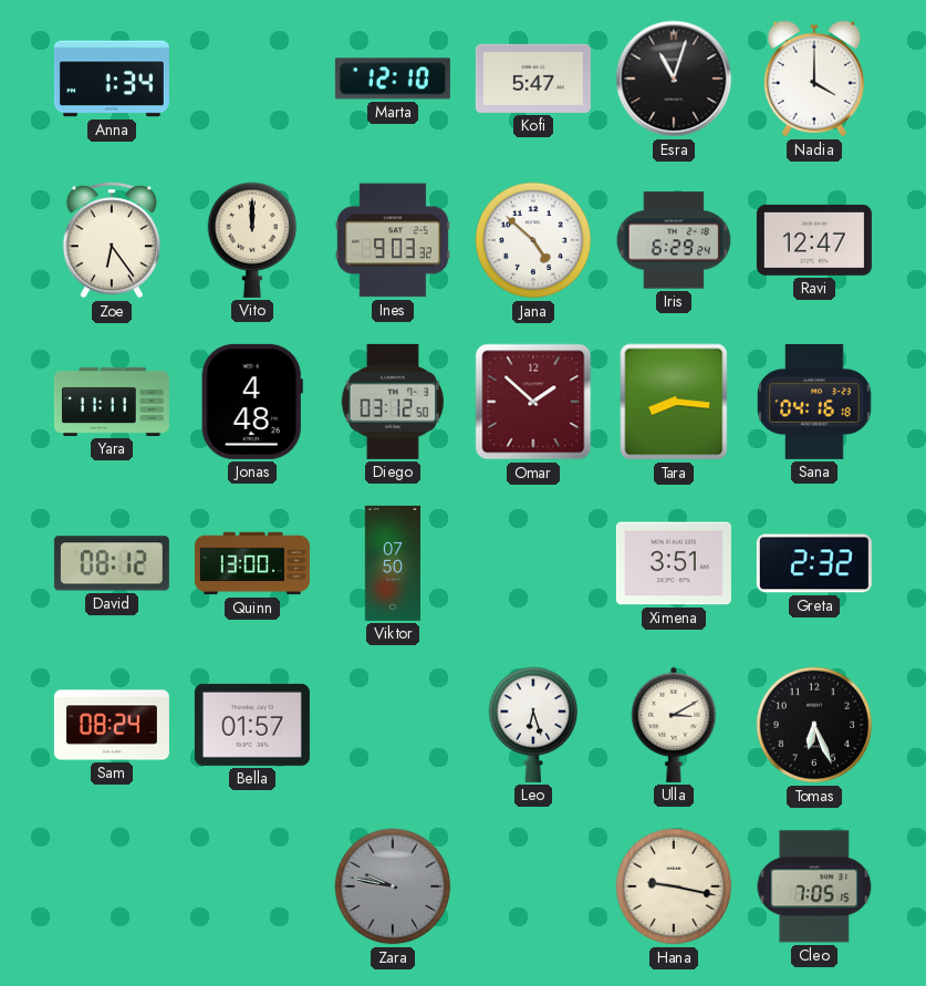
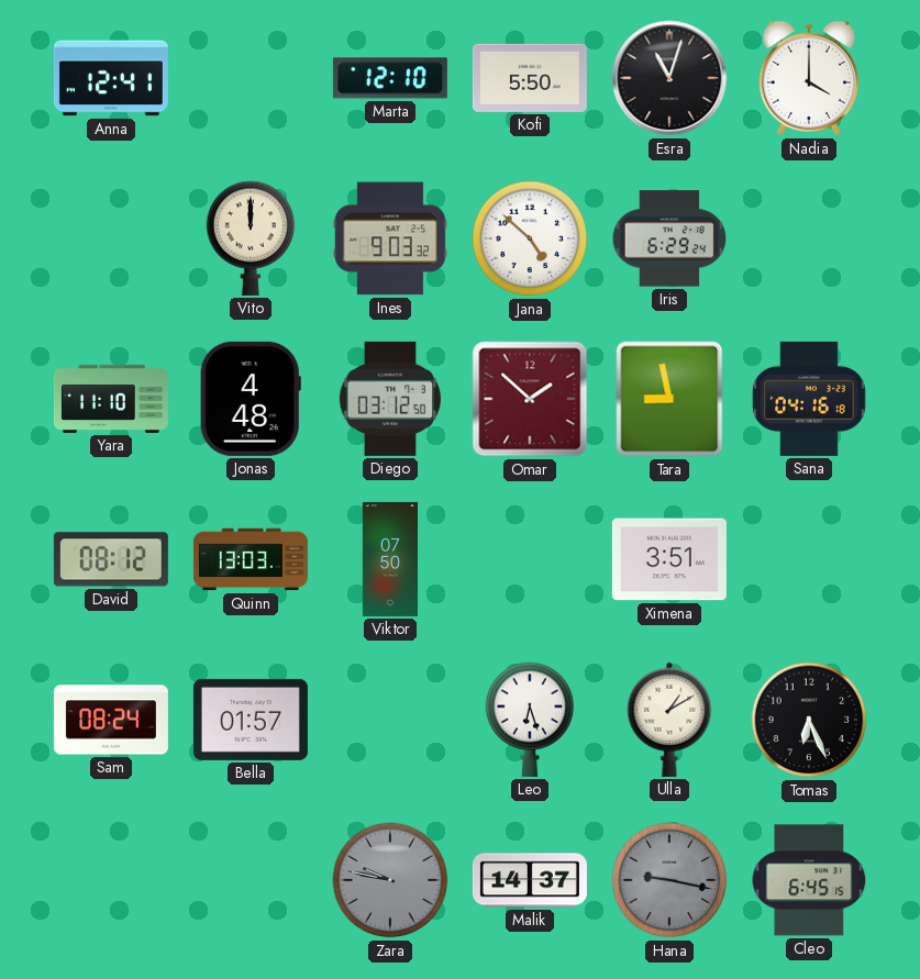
Anna: 1:34 -> 12:41
Kofi: 5:47 -> 5:50
Zoe: 6:24 -> none
Ravi: 12:47 -> none
Yara: 11:11 -> 11:10
Tara: 8:16 -> 8:58
Quinn: 13:00 -> 13:03
Greta: 2:32 -> none
Ulla: 3:10 -> 1:10
Malik: none -> 14:37
Hana dial: cream -> grey
Cleo: 7:05 -> 6:45
